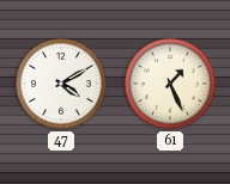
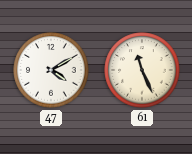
61: 1:26 -> 11:26
